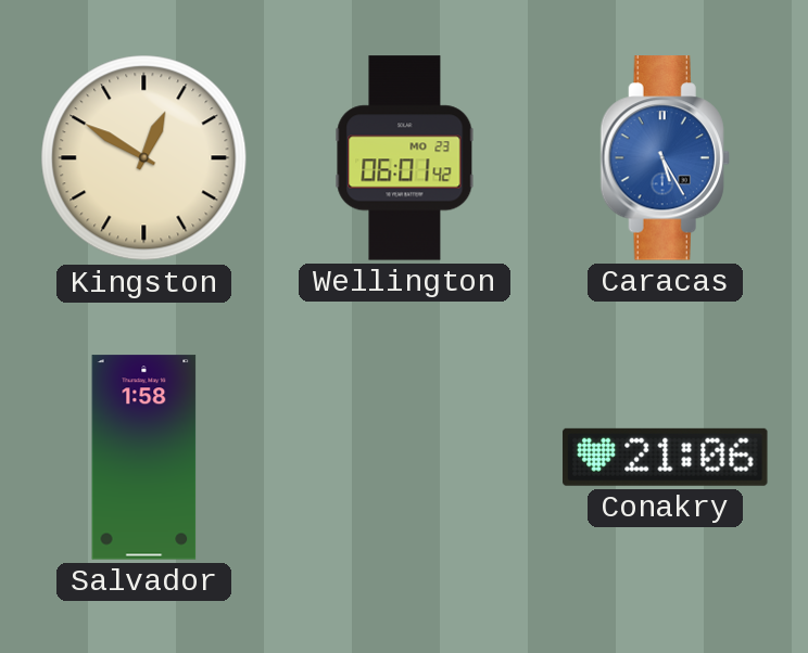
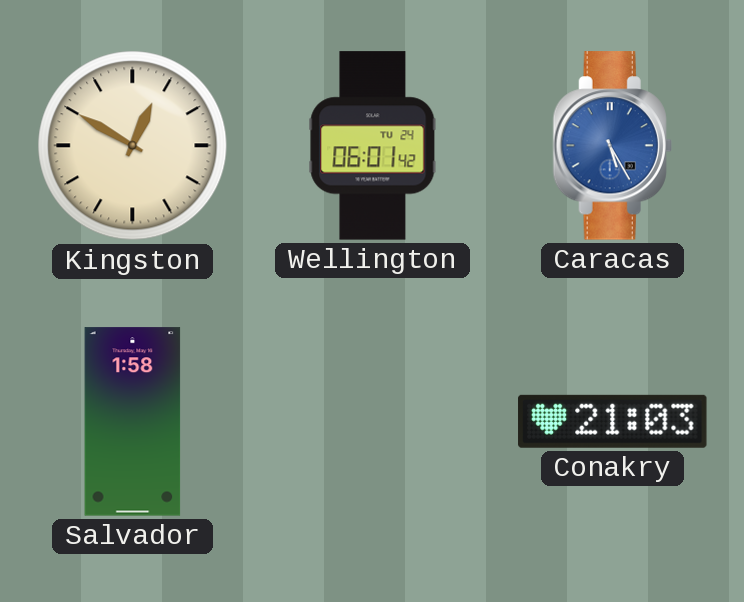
Wellington date: MO 23 -> TU 24
Conakry: 21:06 -> 21:03
